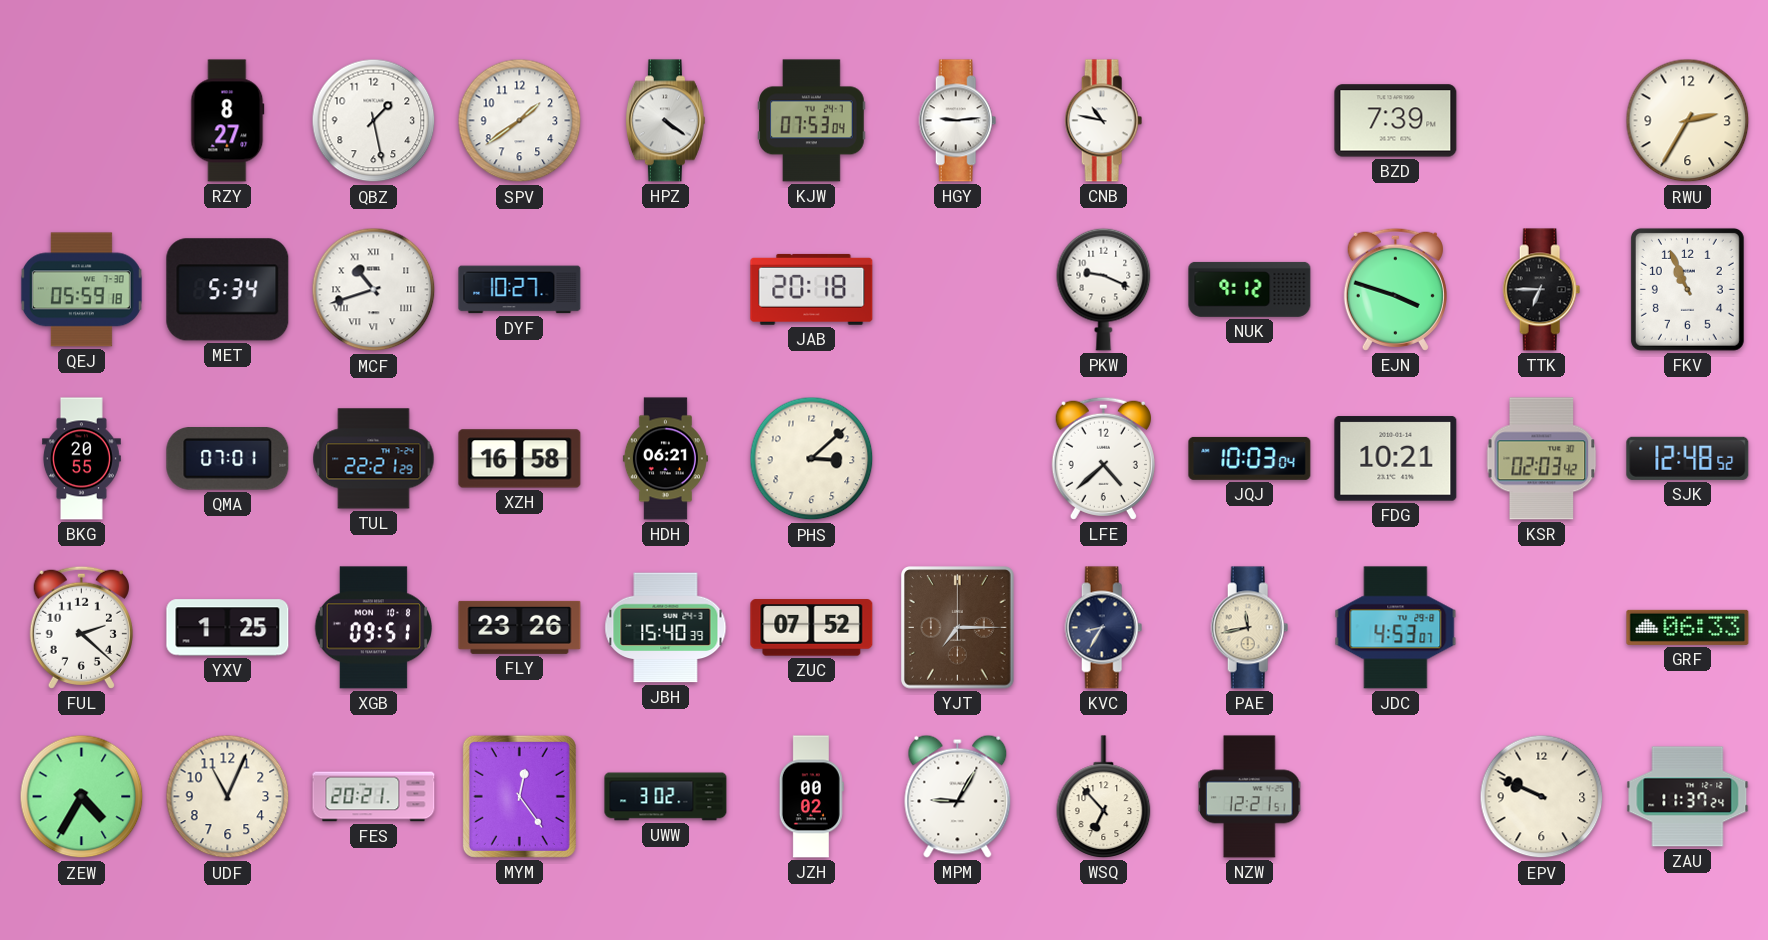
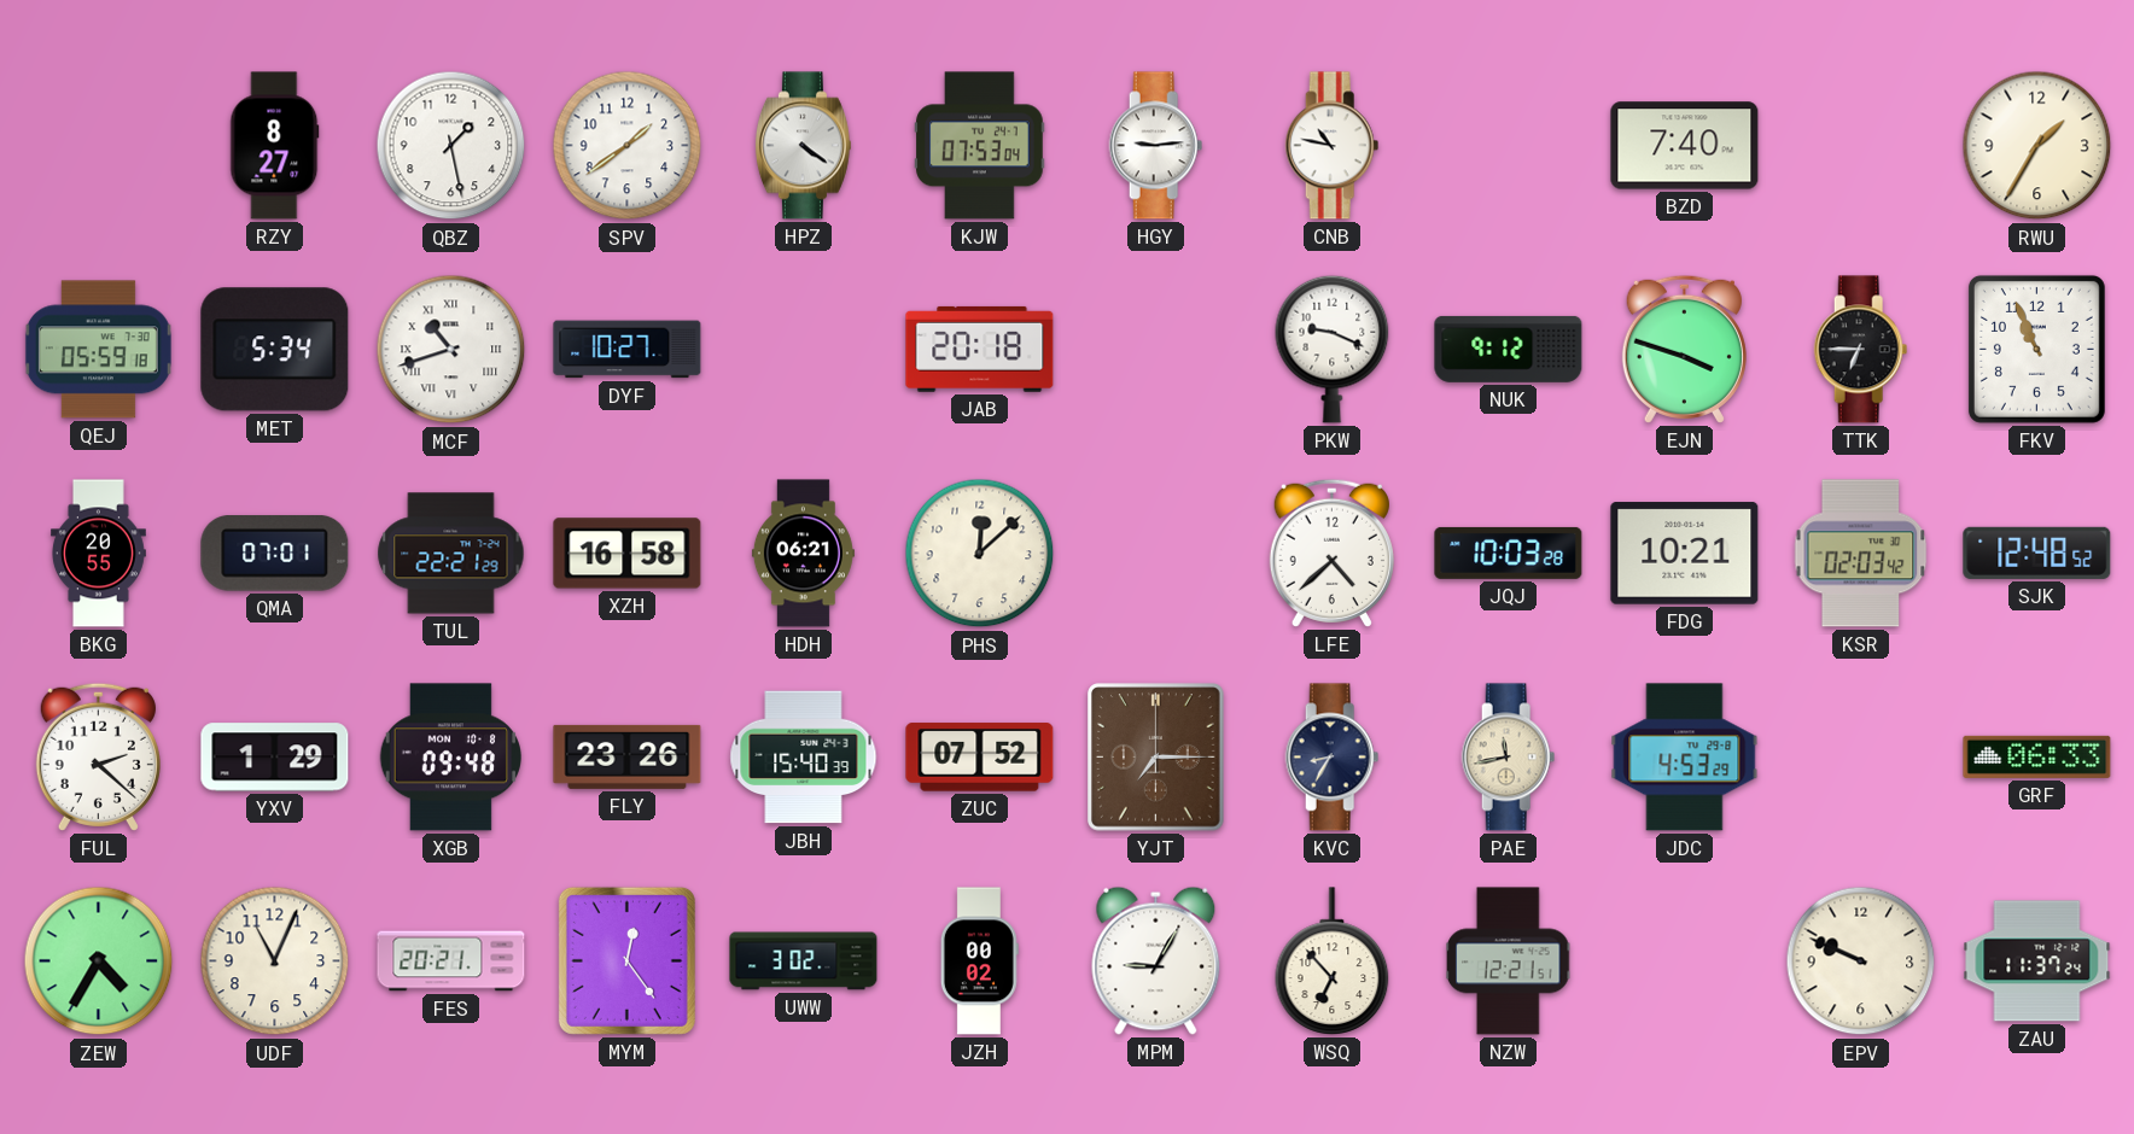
BZD: 7:39 -> 7:40
RWU: 2:35 -> 1:35
PHS: 3:08 -> 12:08
JQJ: 10:03:04 -> 10:03:28
YXV: 1:25 -> 1:29
XGB: 09:51 -> 09:48
JDC: 4:53:07 -> 4:53:29
